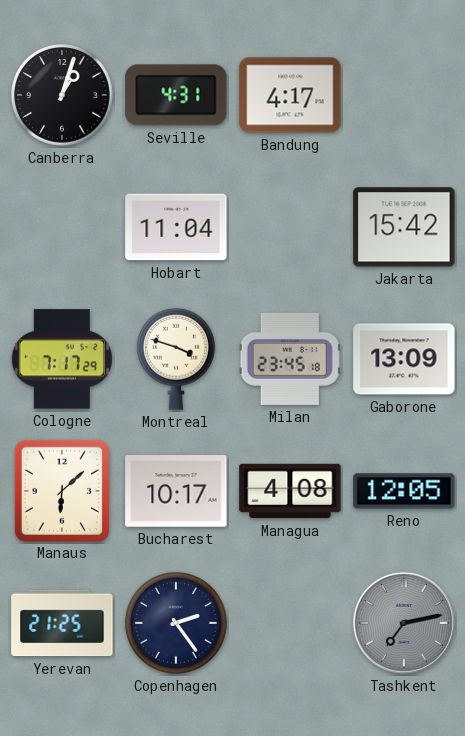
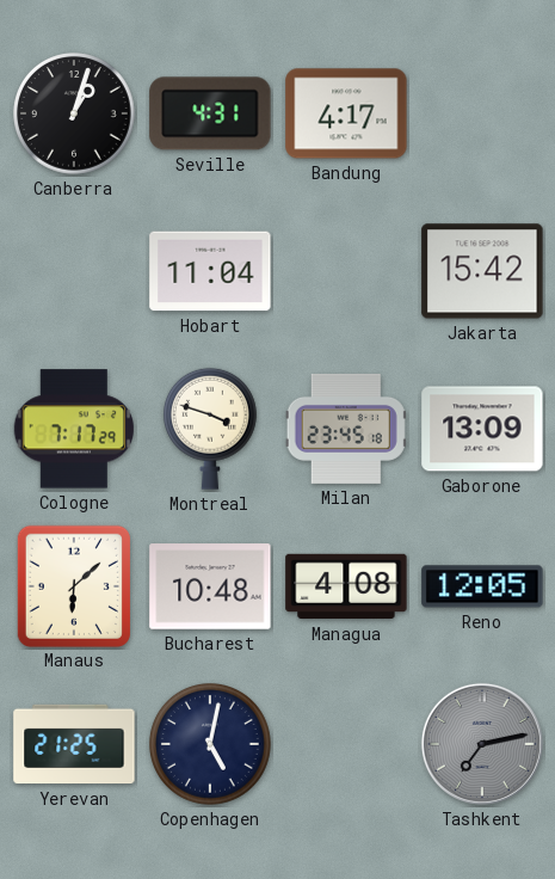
Bucharest: 10:17 -> 10:48
Copenhagen: 2:24 -> 5:02
